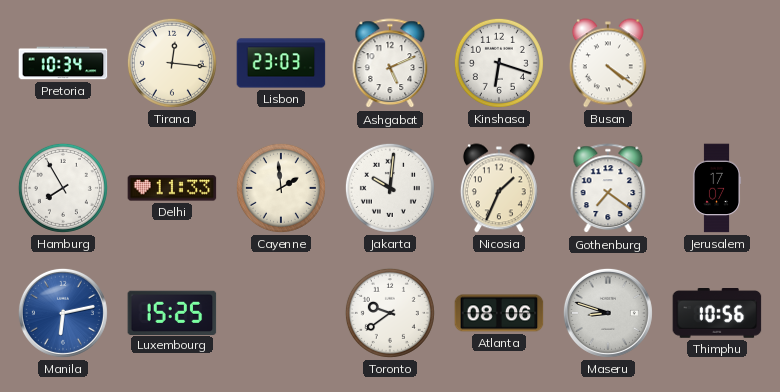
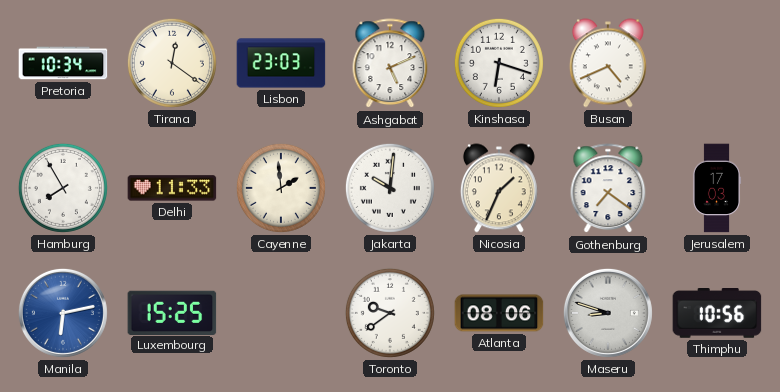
Tirana: 12:16 -> 12:21
Busan: 4:21 -> 4:41
Jerusalem: 17:07 -> 17:03
